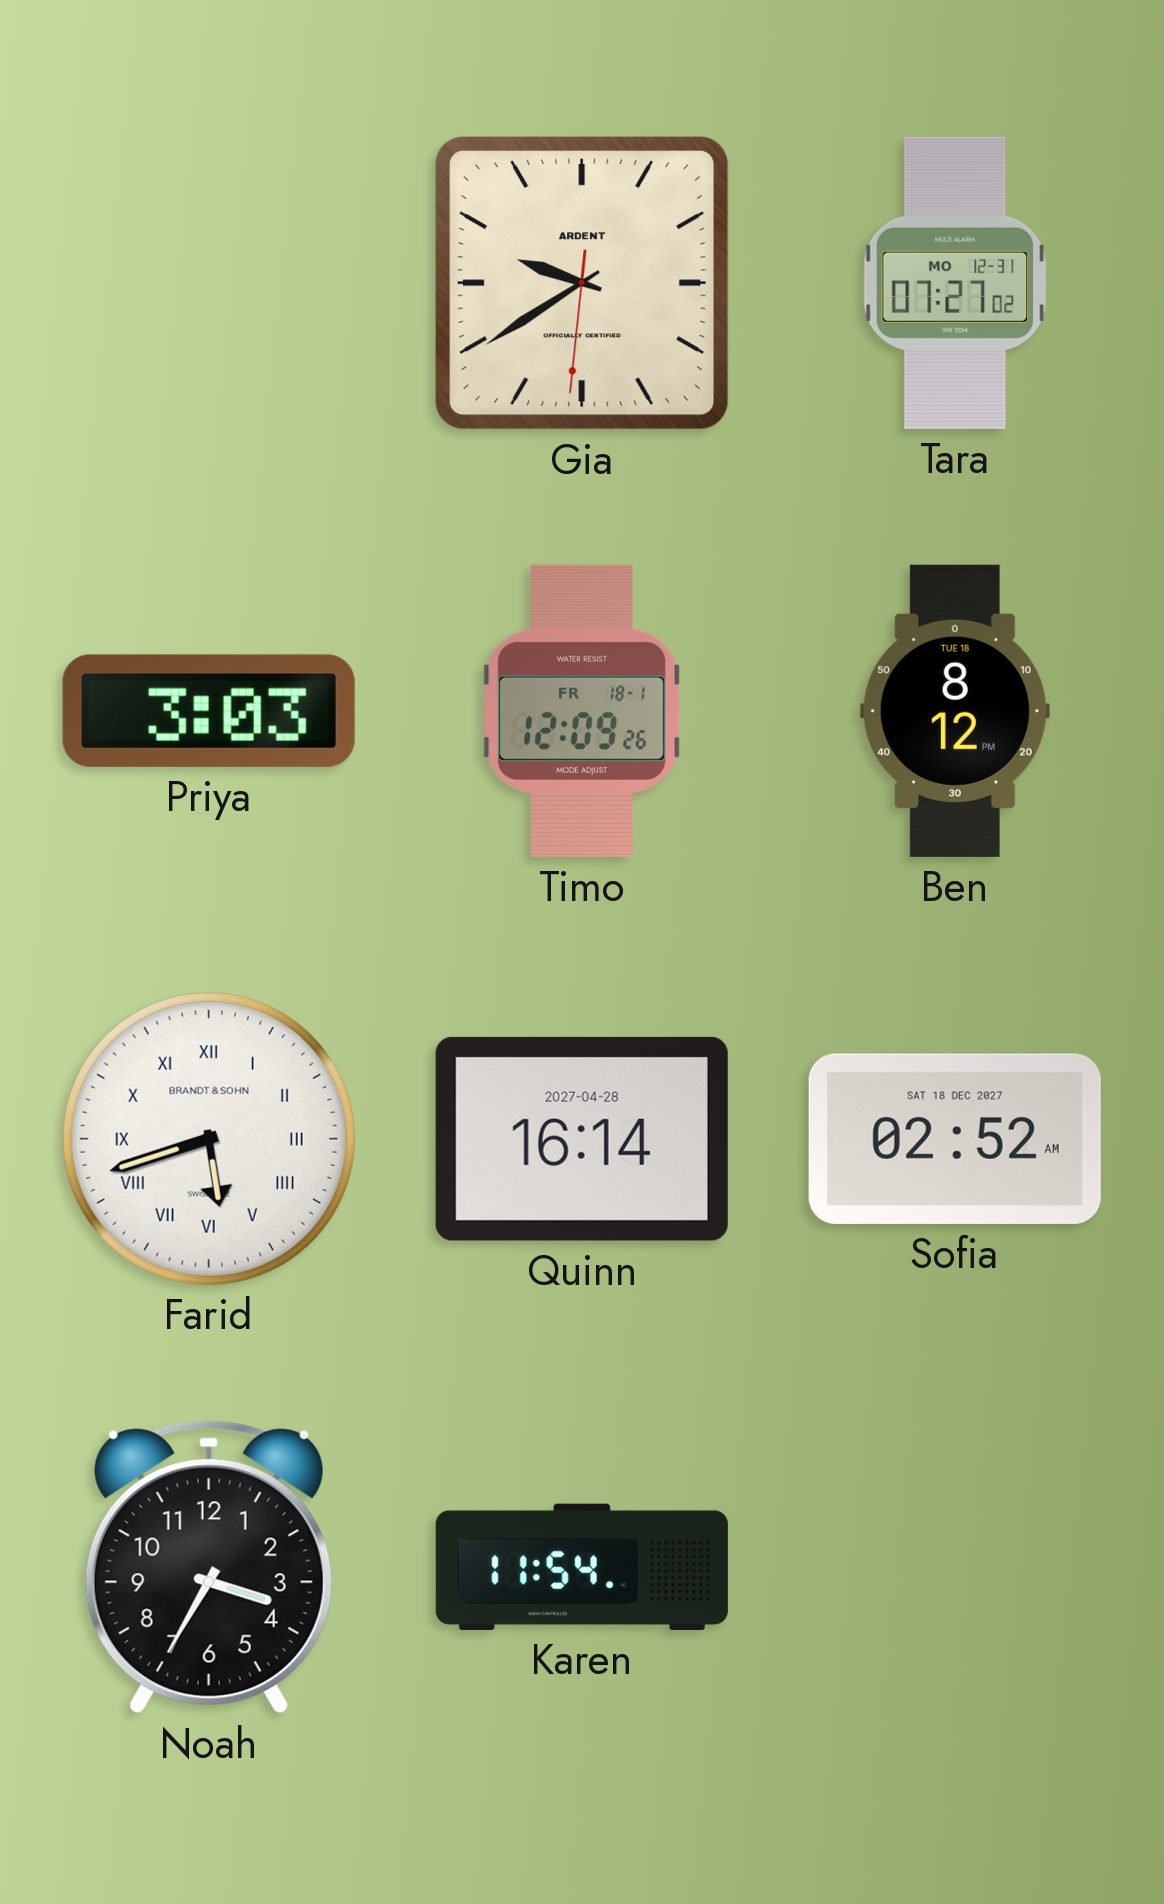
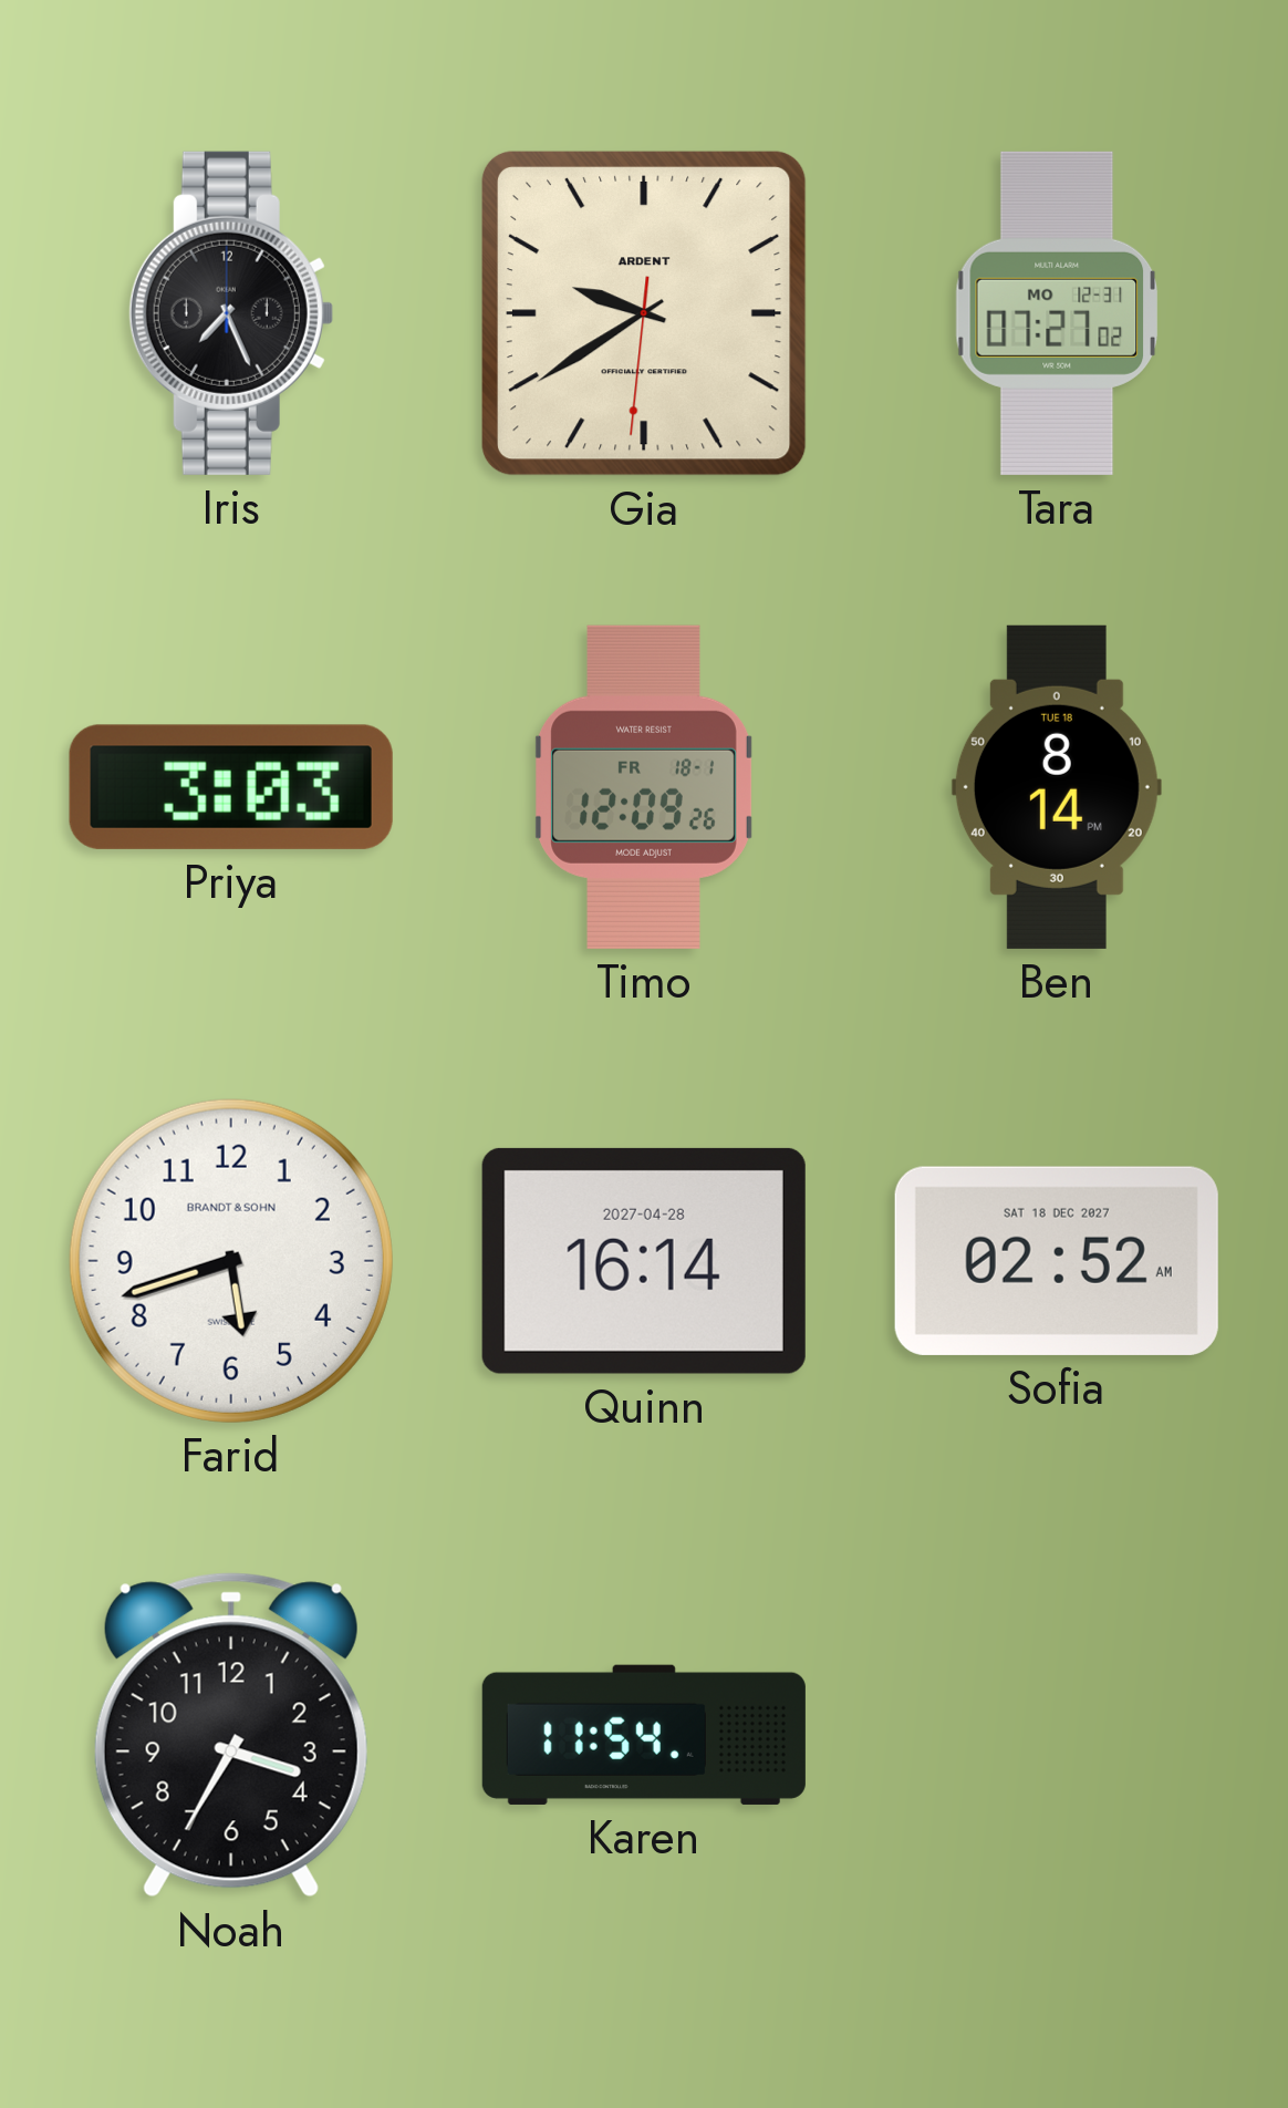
Iris: none -> 7:26
Ben: 8:12 -> 8:14
Farid numerals: Roman -> Arabic
